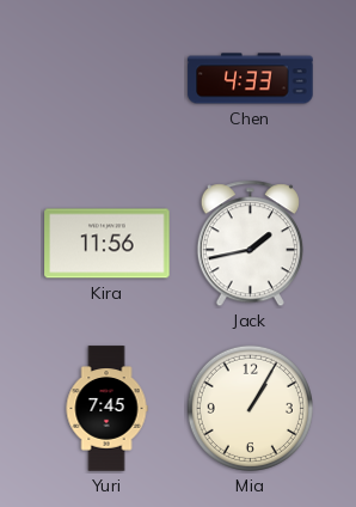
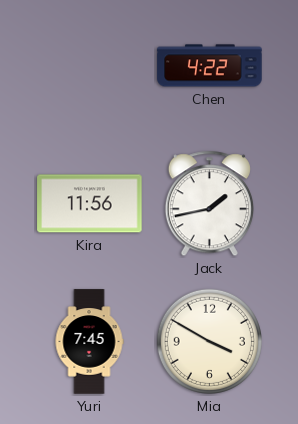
Chen: 4:33 -> 4:22
Mia: 1:05 -> 3:50
